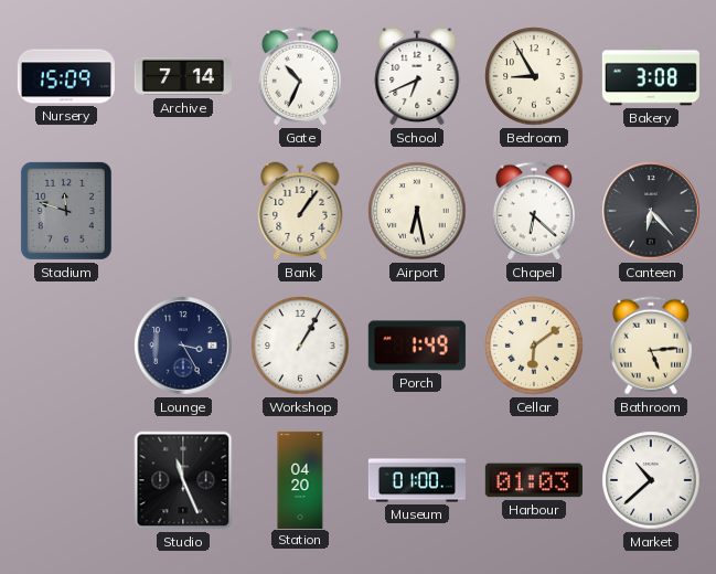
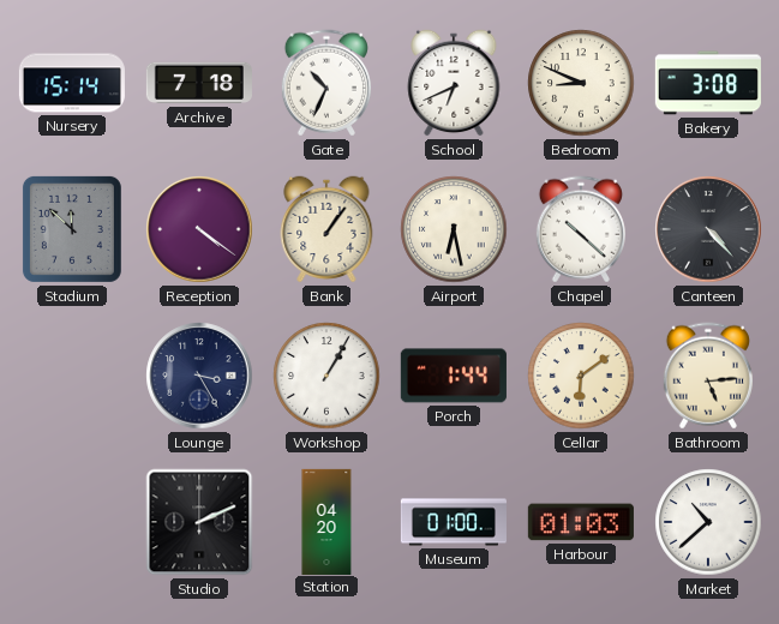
Nursery: 15:09 -> 15:14
Archive: 7:14 -> 7:18
Bedroom: 8:55 -> 8:49
Stadium: 11:48 -> 11:52
Reception: none -> 4:21
Chapel: 6:22 -> 10:22
Canteen: 6:23 -> 4:23
Porch: 1:49 -> 1:44
Studio: 11:26 -> 2:11
